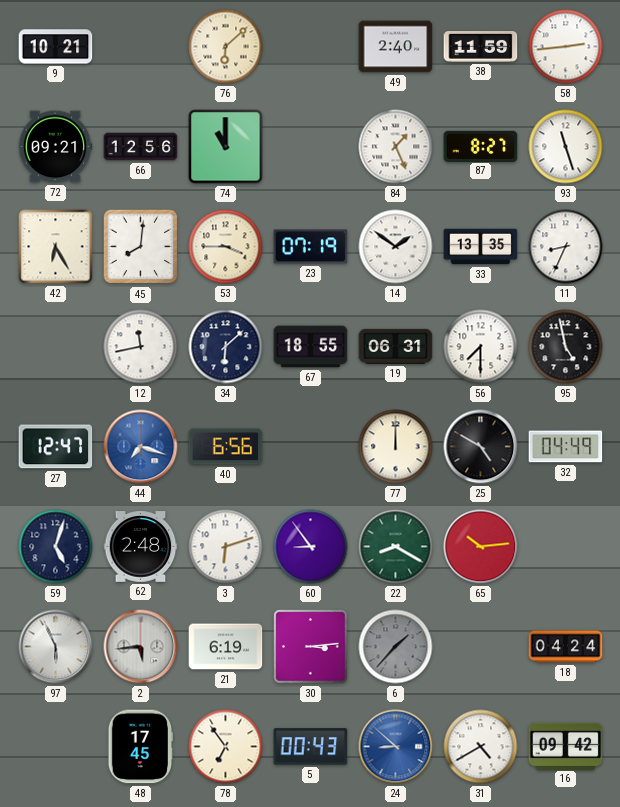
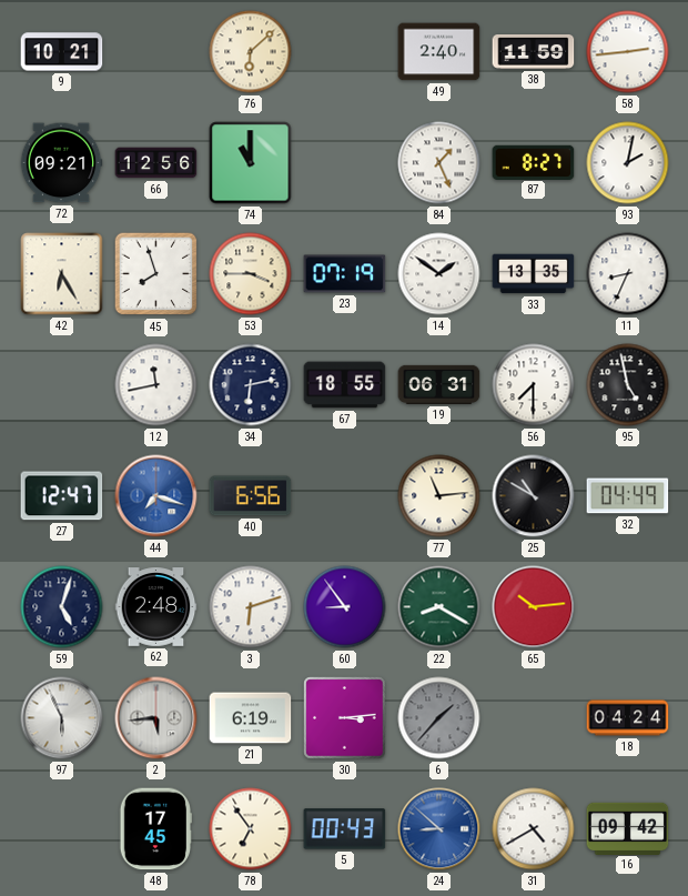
93: 11:27 -> 2:02
45: 8:01 -> 7:57
34: 6:08 -> 6:13
77: 12:00 -> 11:14
25: 4:50 -> 10:50
